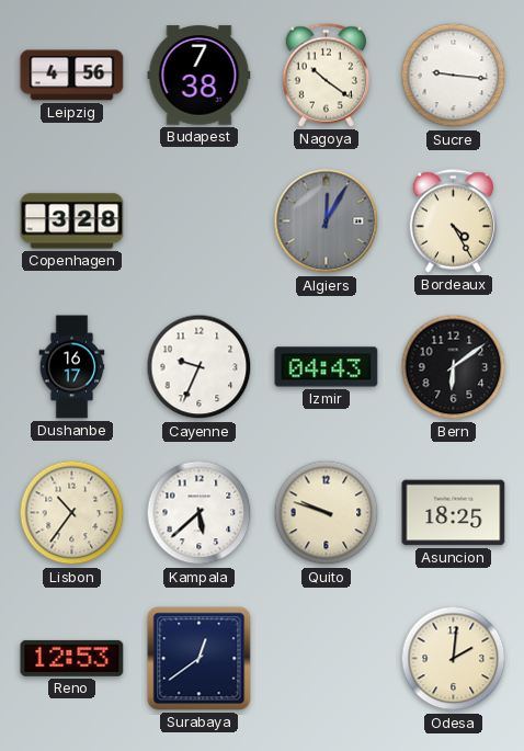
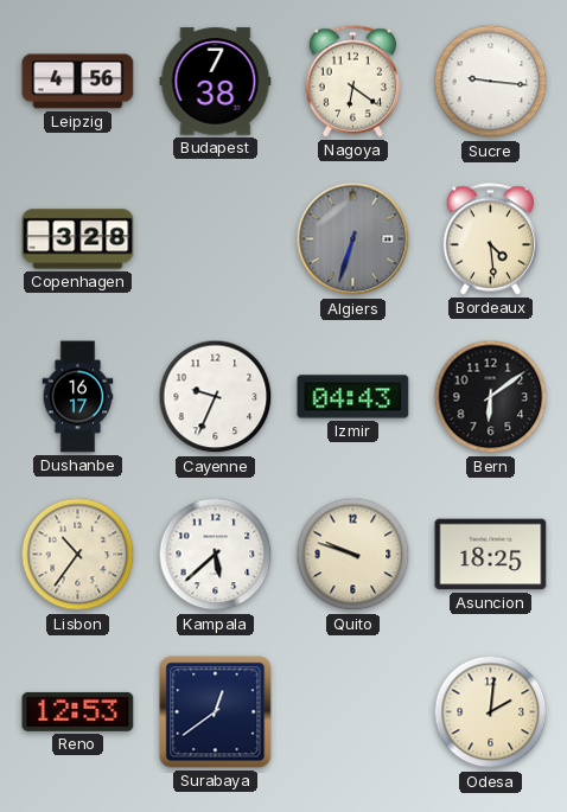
Nagoya: 10:21 -> 6:21
Algiers: 12:05 -> 6:33
Bordeaux: 4:25 -> 4:29
